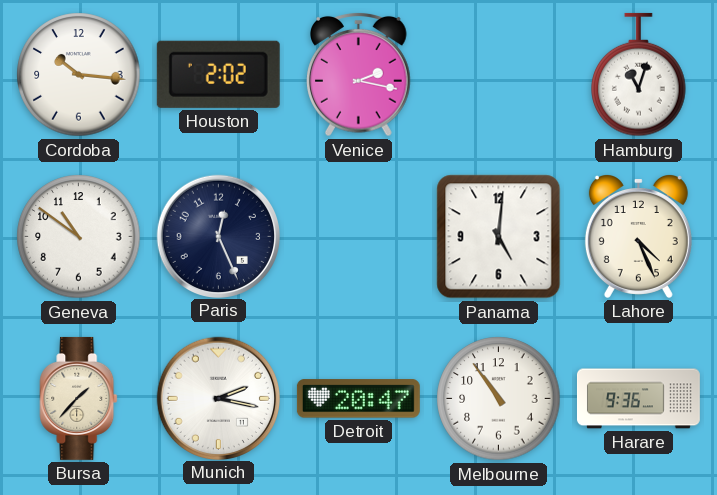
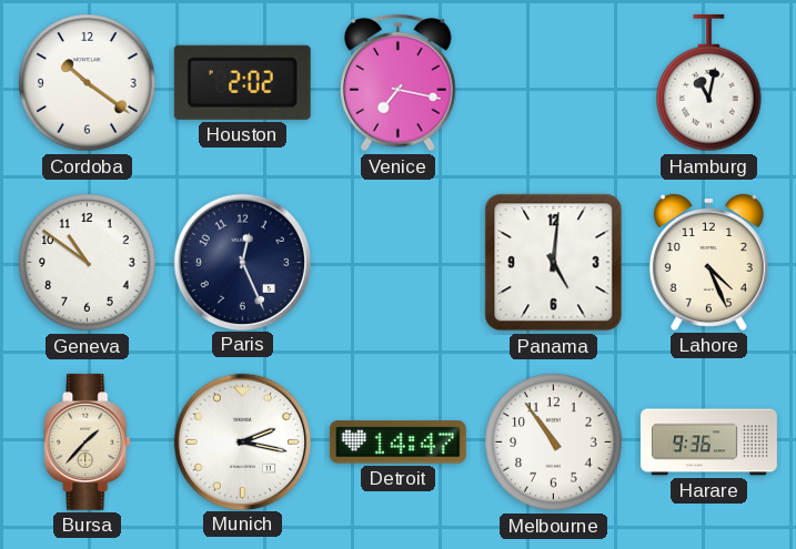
Cordoba: 10:16 -> 10:21
Venice: 2:17 -> 7:17
Hamburg: 11:03 -> 11:02
Detroit: 20:47 -> 14:47
